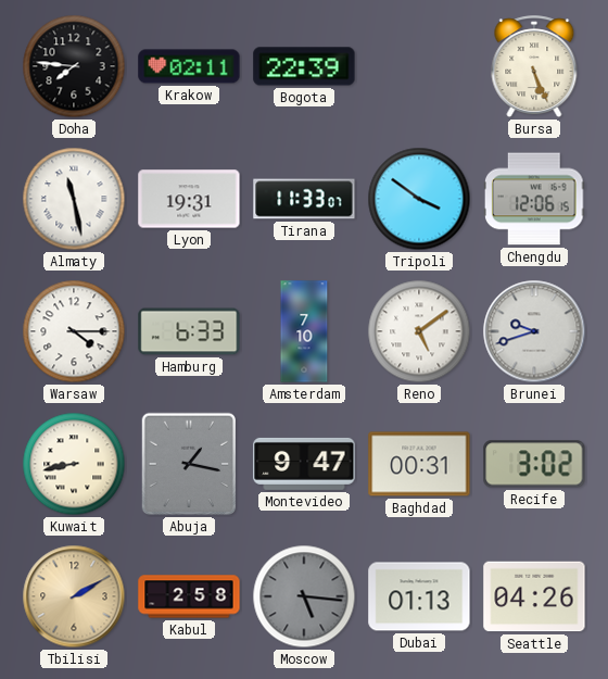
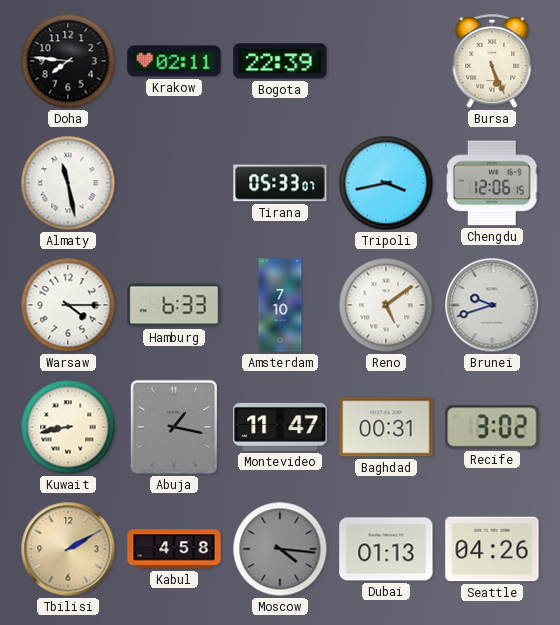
Lyon: 19:31 -> none
Tirana: 11:33 -> 05:33
Tripoli: 3:51 -> 3:43
Montevideo: 9:47 -> 11:47
Kabul: 2:58 -> 4:58
Moscow: 5:16 -> 4:16
